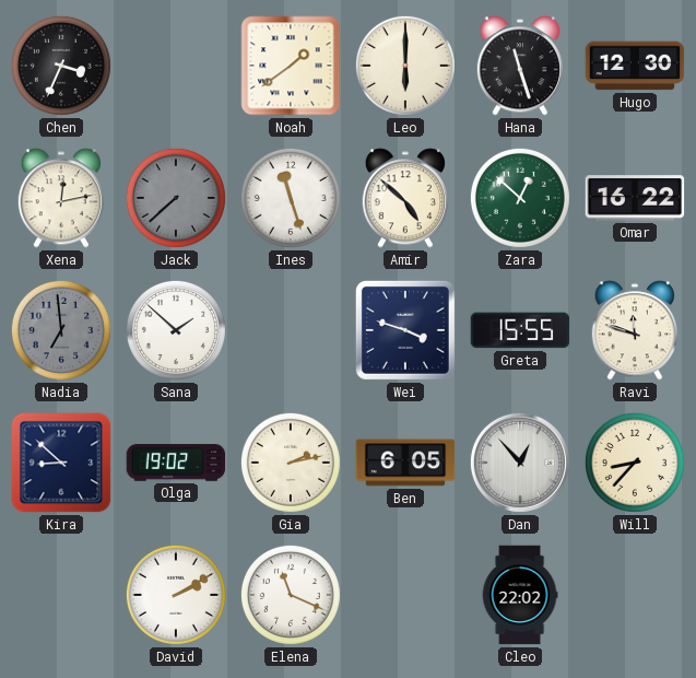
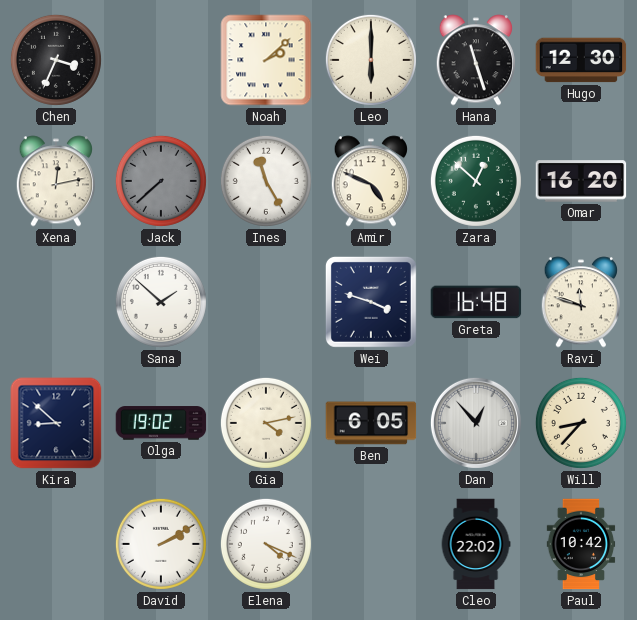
Noah: 1:39 -> 2:08
Ines: 11:27 -> 11:25
Amir: 4:52 -> 4:49
Omar: 16:22 -> 16:20
Nadia: 6:59 -> none
Greta: 15:55 -> 16:48
Gia: 2:13 -> 4:13
Elena: 11:19 -> 4:19
Paul: none -> 10:42
